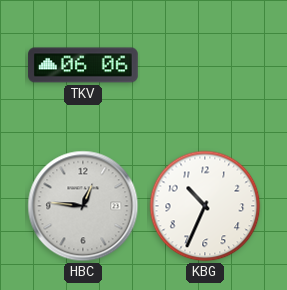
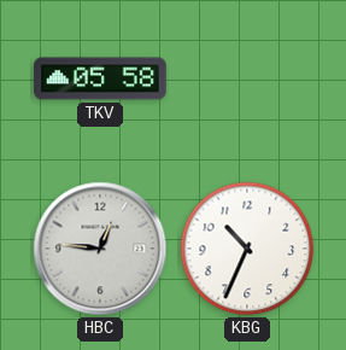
TKV: 06:06 -> 05:58
